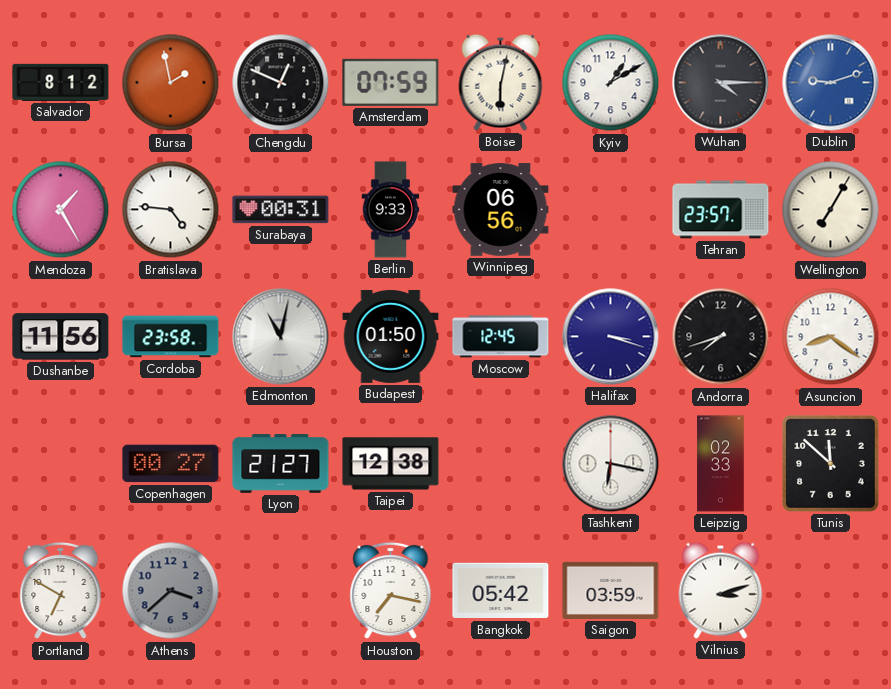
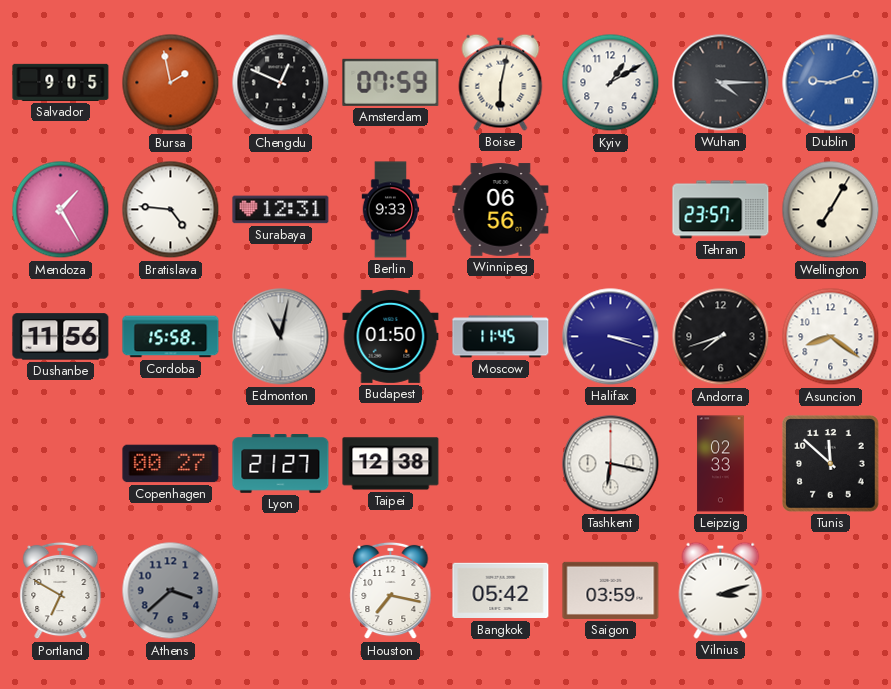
Salvador: 8:12 -> 9:05
Surabaya: 00:31 -> 12:31
Cordoba: 23:58 -> 15:58
Moscow: 12:45 -> 11:45
